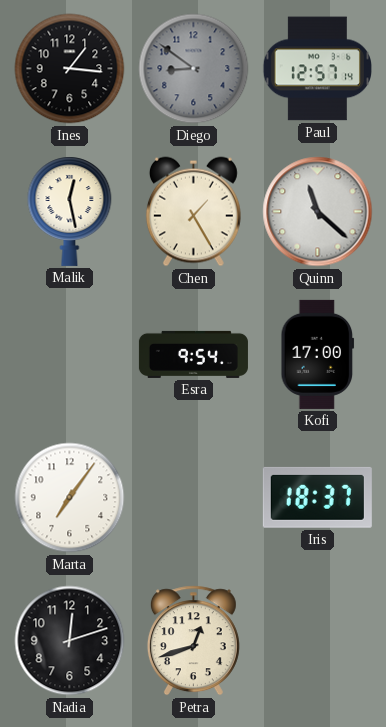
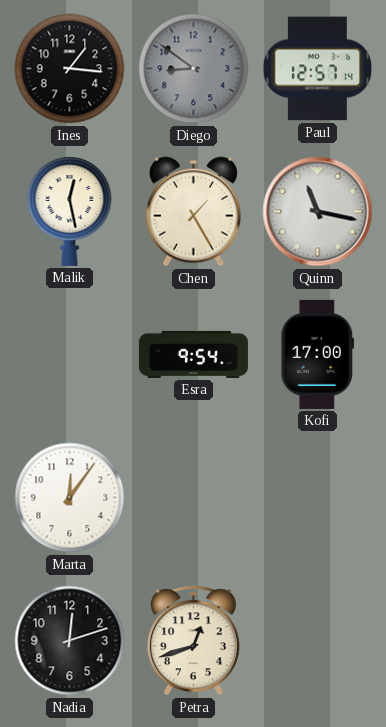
Quinn: 11:22 -> 11:17
Marta: 7:06 -> 12:06
Iris: 18:37 -> none
